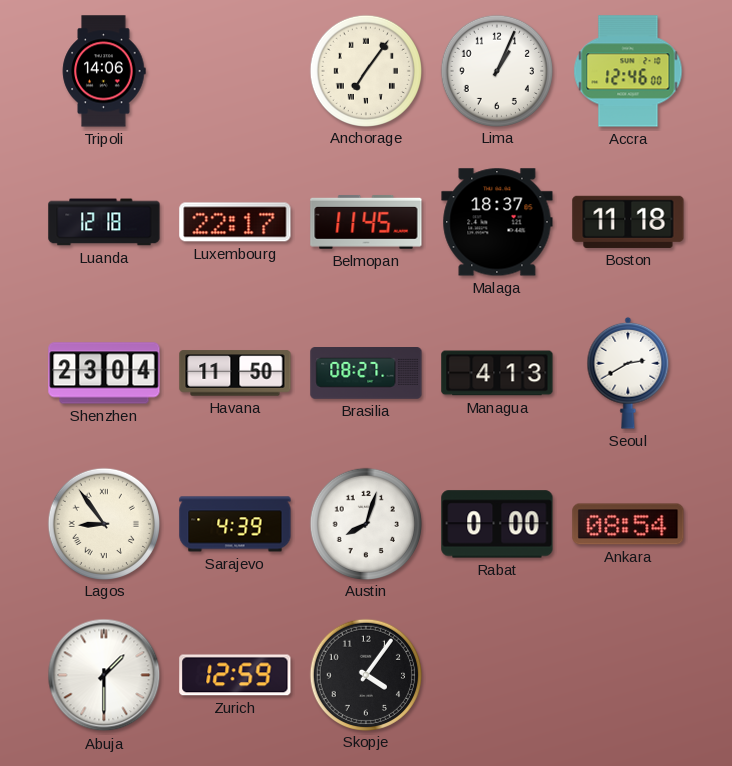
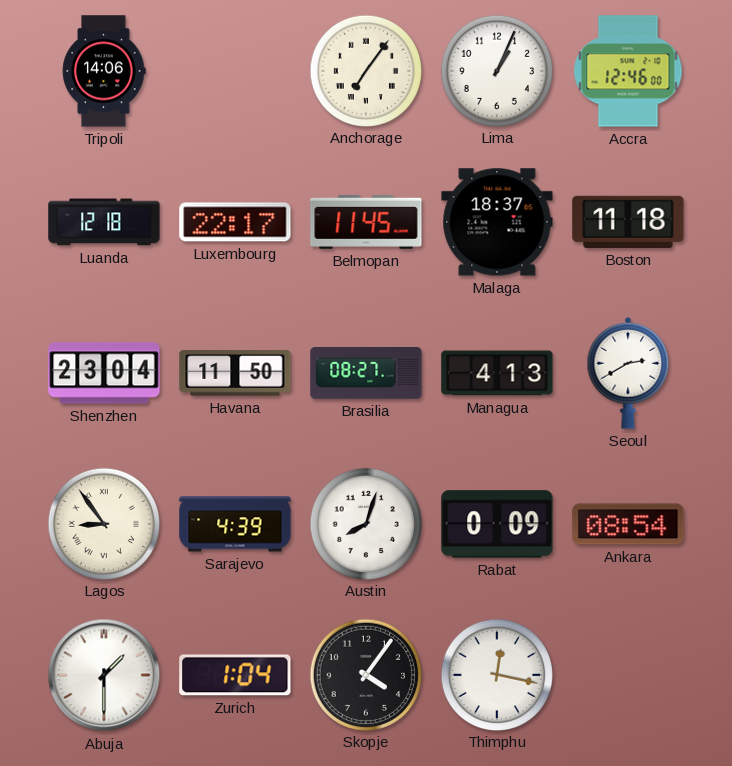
Rabat: 0:00 -> 0:09
Zurich: 12:59 -> 1:04
Thimphu: none -> 12:17
